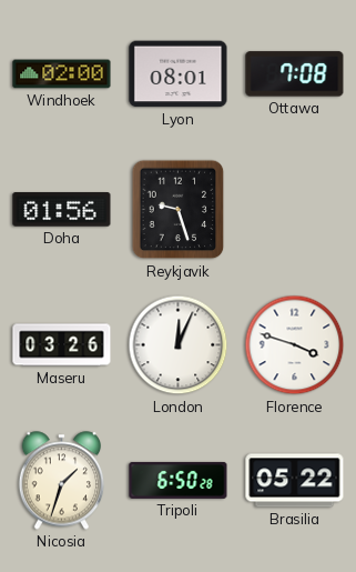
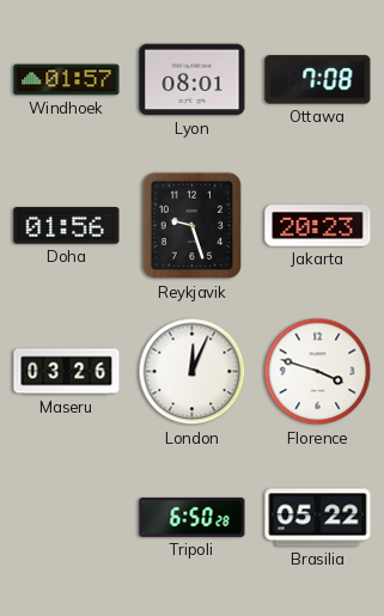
Windhoek: 02:00 -> 01:57
Jakarta: none -> 20:23
Nicosia: 1:33 -> none
